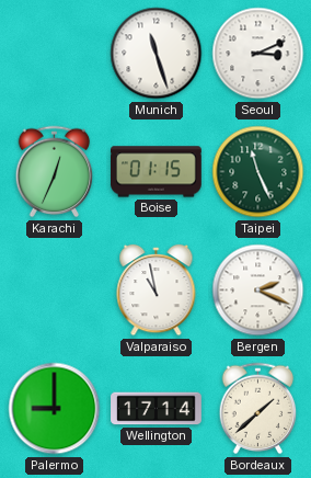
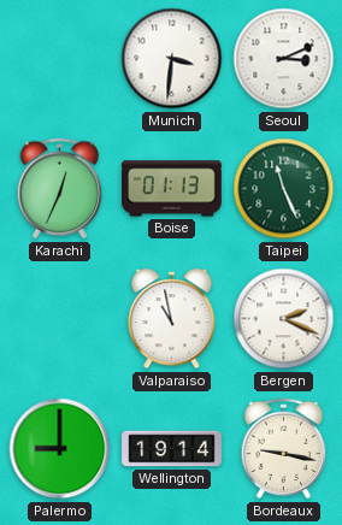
Munich: 11:27 -> 3:31
Boise: 01:15 -> 01:13
Wellington: 17:14 -> 19:14
Bordeaux: 1:38 -> 9:17
